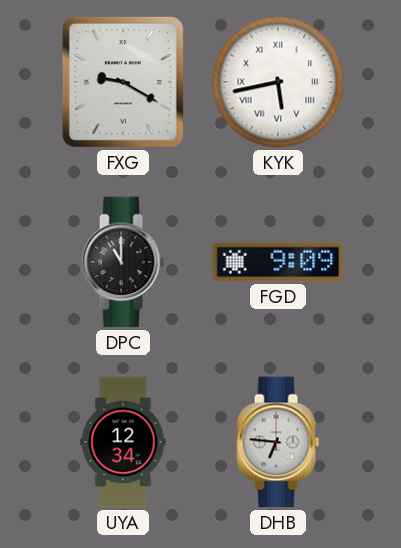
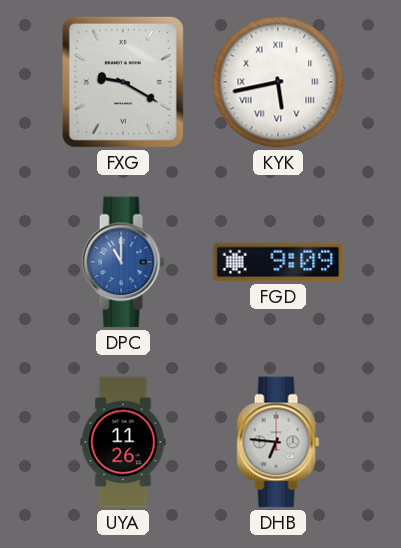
DPC dial: black -> blue
UYA: 12:34 -> 11:26
